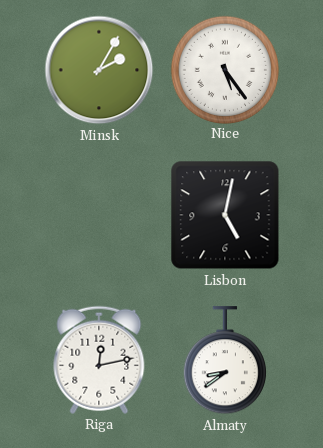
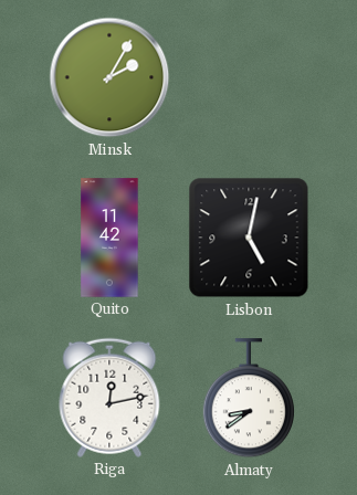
Nice: 5:24 -> none
Quito: none -> 11:42
